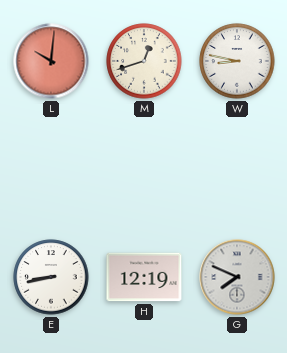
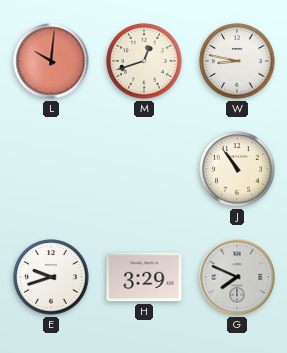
J: none -> 10:54
E: 8:43 -> 9:42
H: 12:19 -> 3:29
